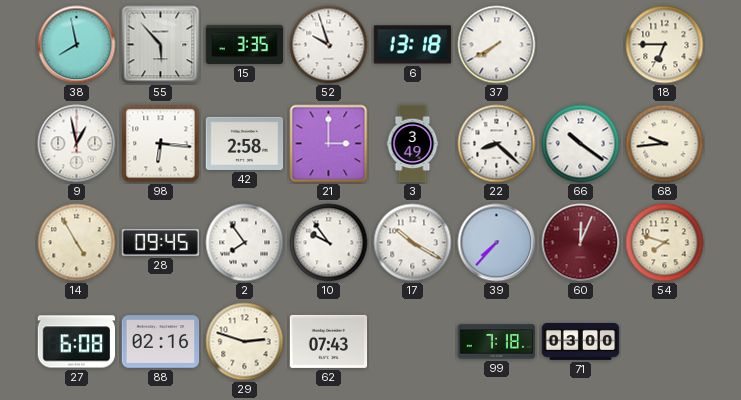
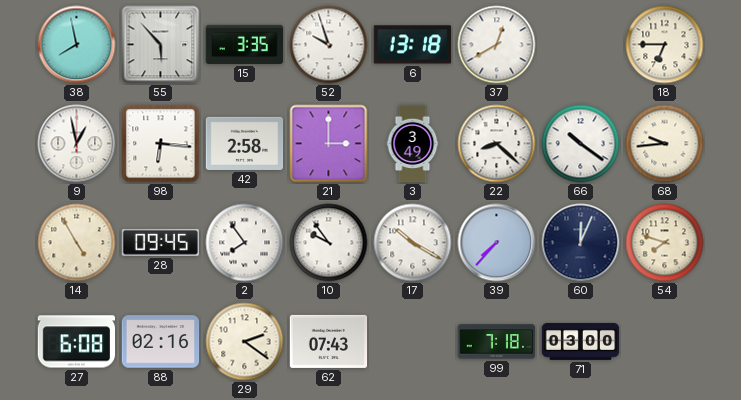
37: 7:40 -> 12:40
60 dial: burgundy -> navy
29: 2:48 -> 2:21
